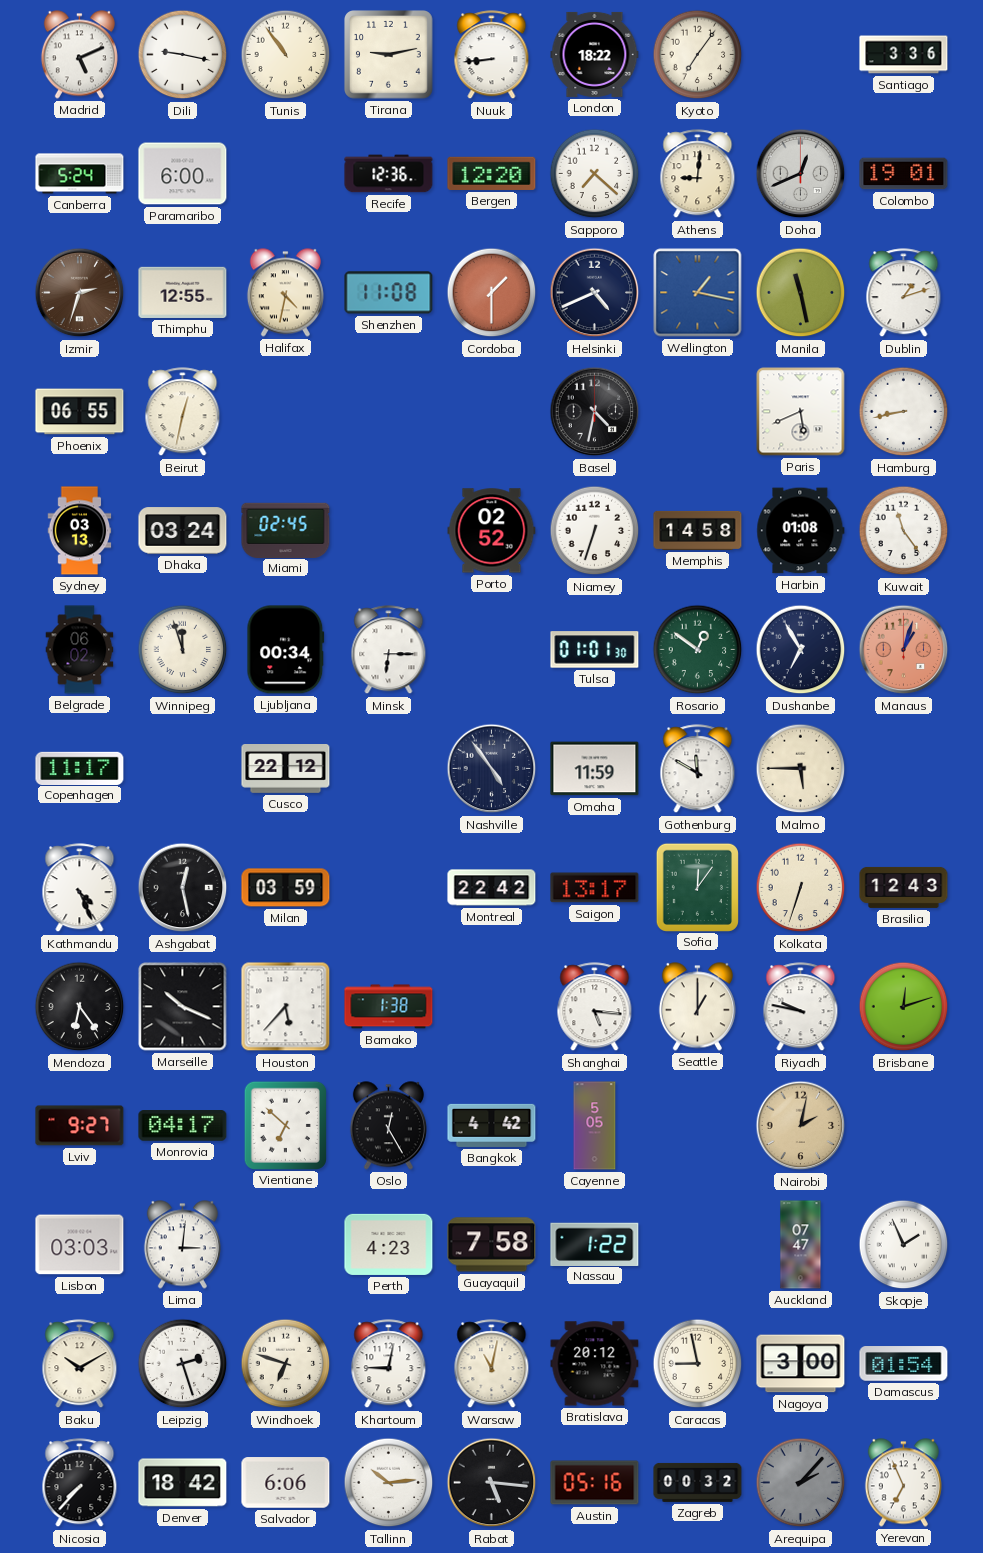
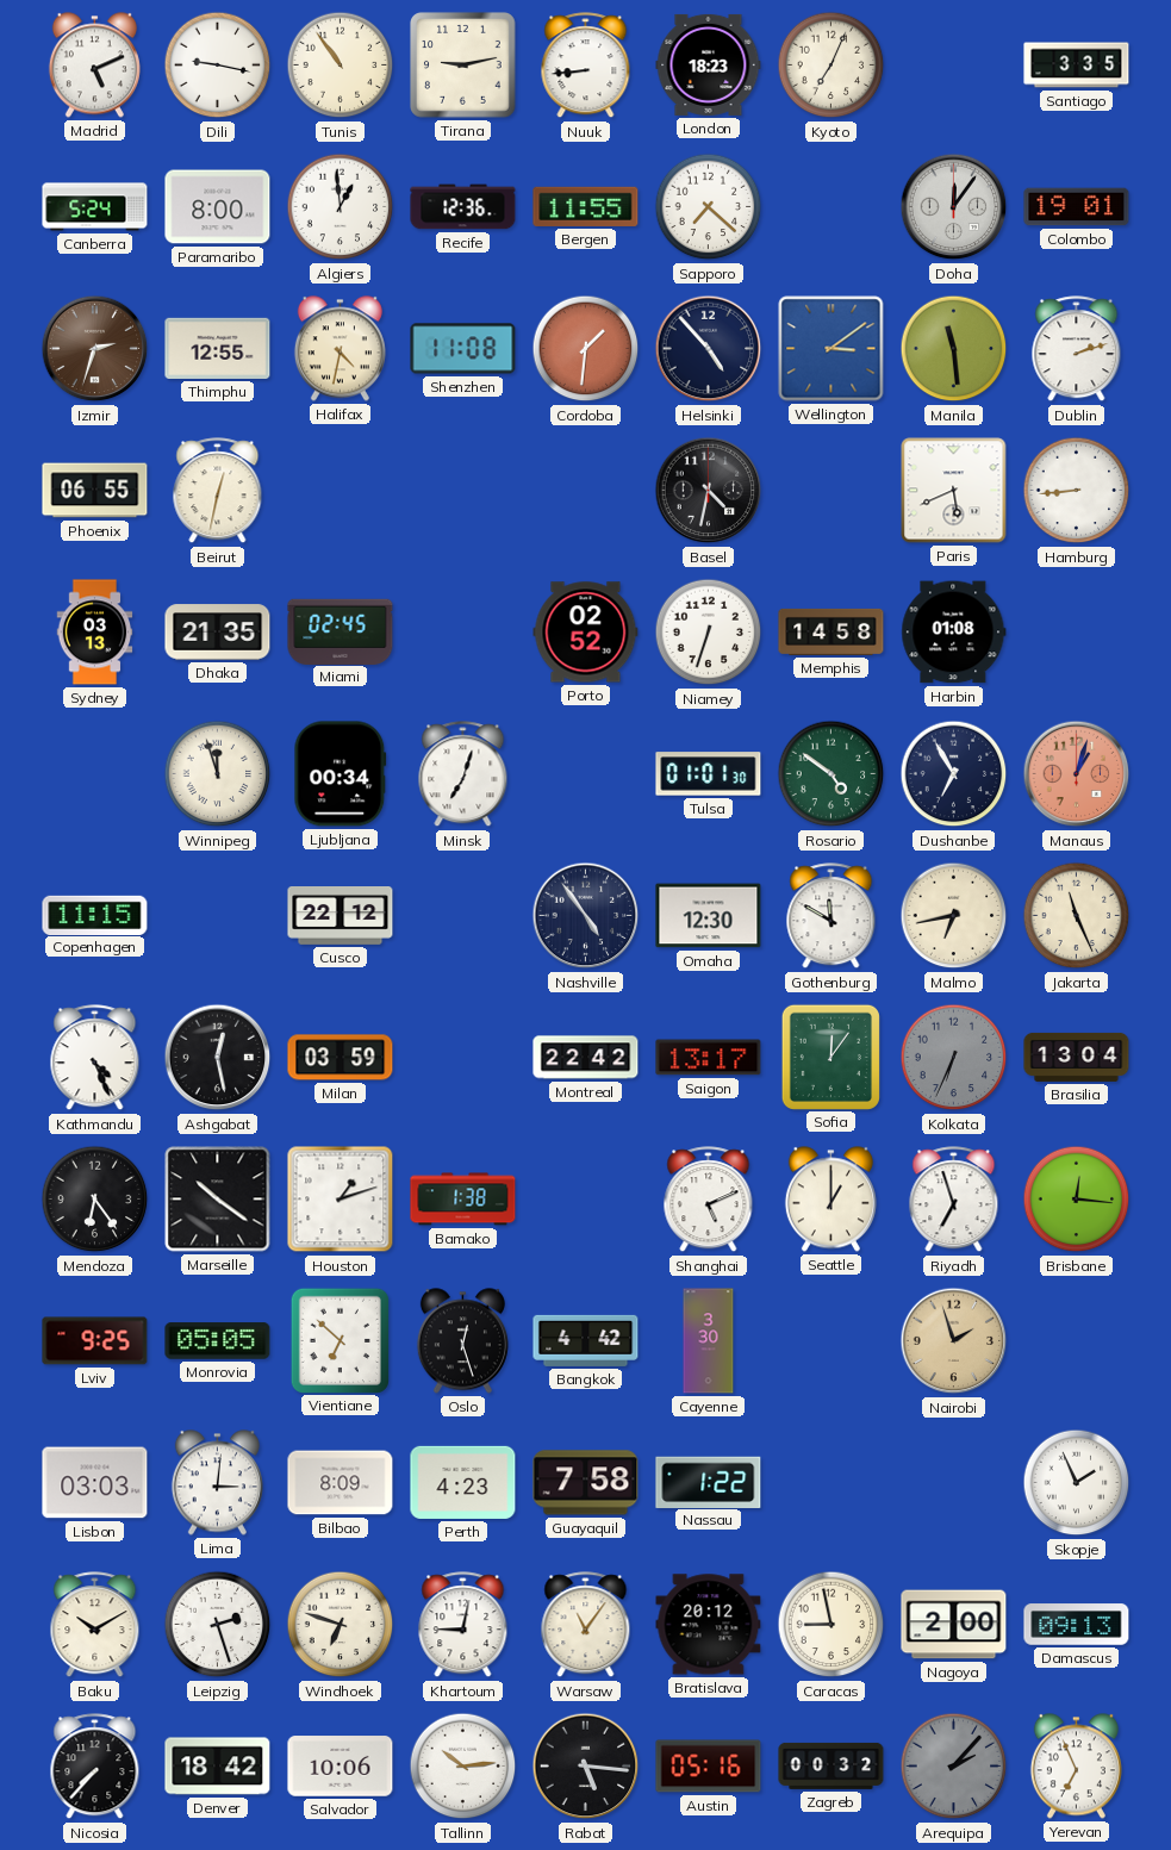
London: 18:22 -> 18:23
Kyoto: 7:06 -> 7:04
Santiago: 3:36 -> 3:35
Paramaribo: 6:00 -> 8:00
Algiers: none -> 12:59
Bergen: 12:20 -> 11:55
Athens: 9:01 -> none
Doha: 12:41 -> 12:06
Cordoba: 1:30 -> 1:31
Helsinki: 4:41 -> 4:53
Wellington: 1:17 -> 3:09
Manila: 11:28 -> 11:29
Dublin: 1:12 -> 2:12
Hamburg: 8:43 -> 8:44
Dhaka: 03:24 -> 21:35
Kuwait: 11:24 -> none
Belgrade: 06:02 -> none
Minsk: 6:15 -> 7:03
Rosario: 12:51 -> 4:51
Copenhagen: 11:17 -> 11:15
Omaha: 11:59 -> 12:30
Malmo: 5:45 -> 6:43
Jakarta: none -> 11:26
Kolkata: 6:33 -> 6:34
Kolkata dial: cream -> grey
Brasilia: 12:43 -> 13:04
Marseille: 10:19 -> 10:21
Houston: 5:37 -> 1:12
Shanghai: 5:16 -> 5:11
Riyadh: 9:47 -> 6:57
Brisbane: 12:12 -> 12:16
Lviv: 9:27 -> 9:25
Monrovia: 04:17 -> 05:05
Oslo: 12:25 -> 12:27
Cayenne: 5:05 -> 3:30
Nairobi: 2:02 -> 1:57
Bilbao: none -> 8:09
Auckland: 07:47 -> none
Warsaw: 11:02 -> 11:06
Nagoya: 3:00 -> 2:00
Damascus: 01:54 -> 09:13
Salvador: 6:06 -> 10:06
